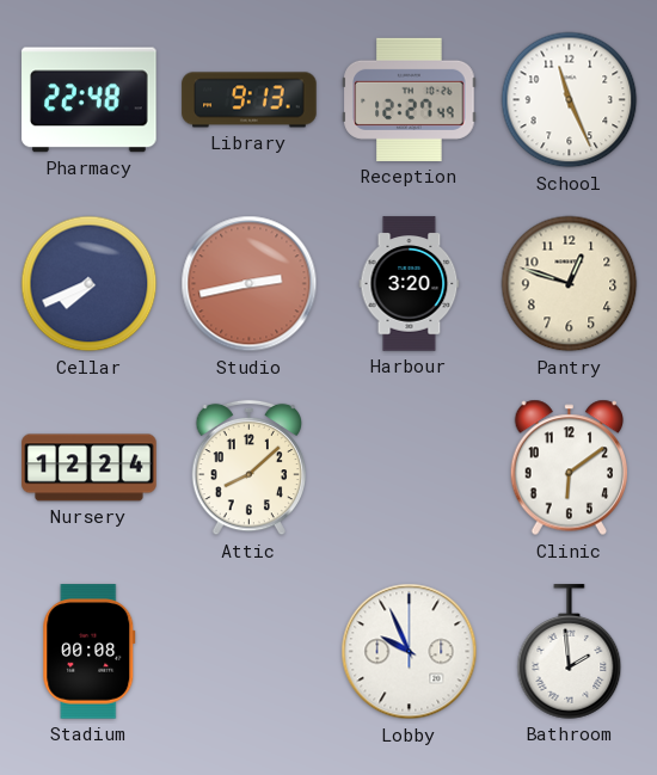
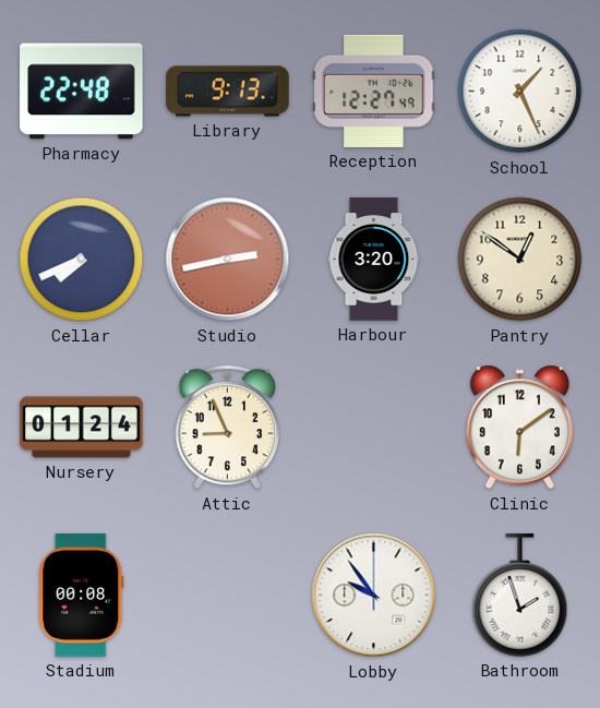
School: 11:26 -> 1:26
Pantry: 12:48 -> 12:51
Nursery: 12:24 -> 01:24
Attic: 8:08 -> 8:56
Lobby: 9:56 -> 9:54
Bathroom: 1:59 -> 1:57
